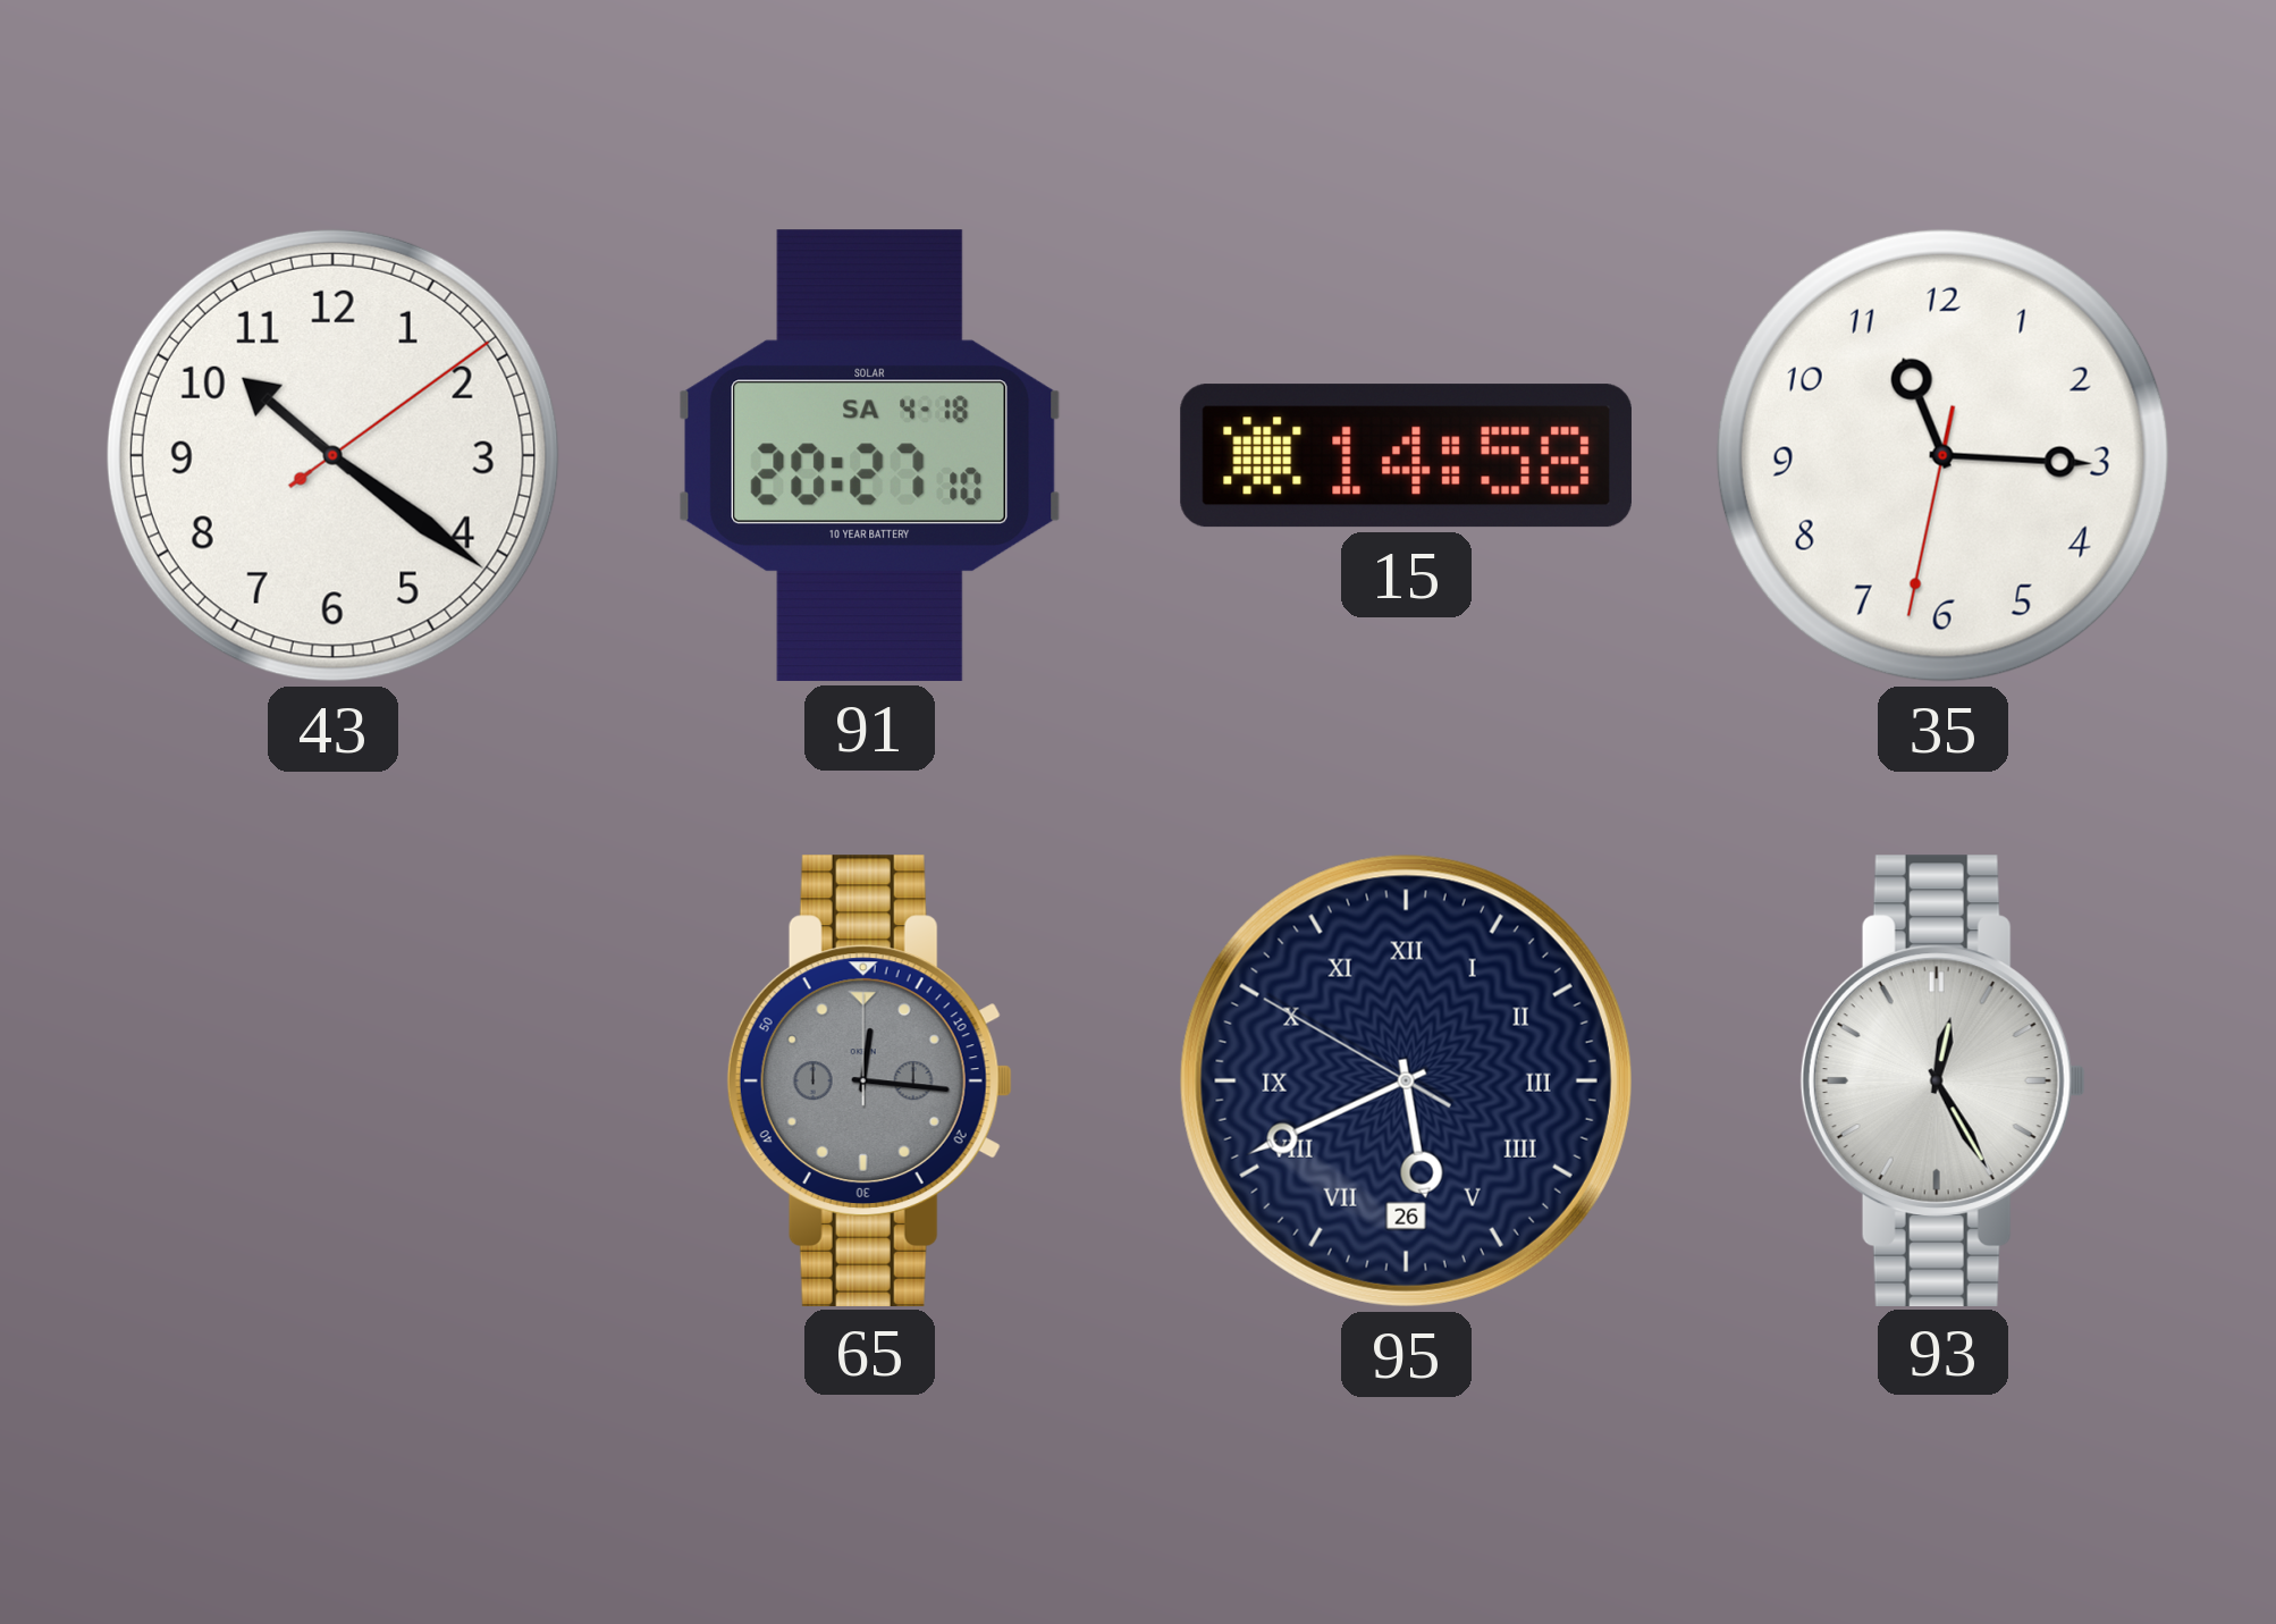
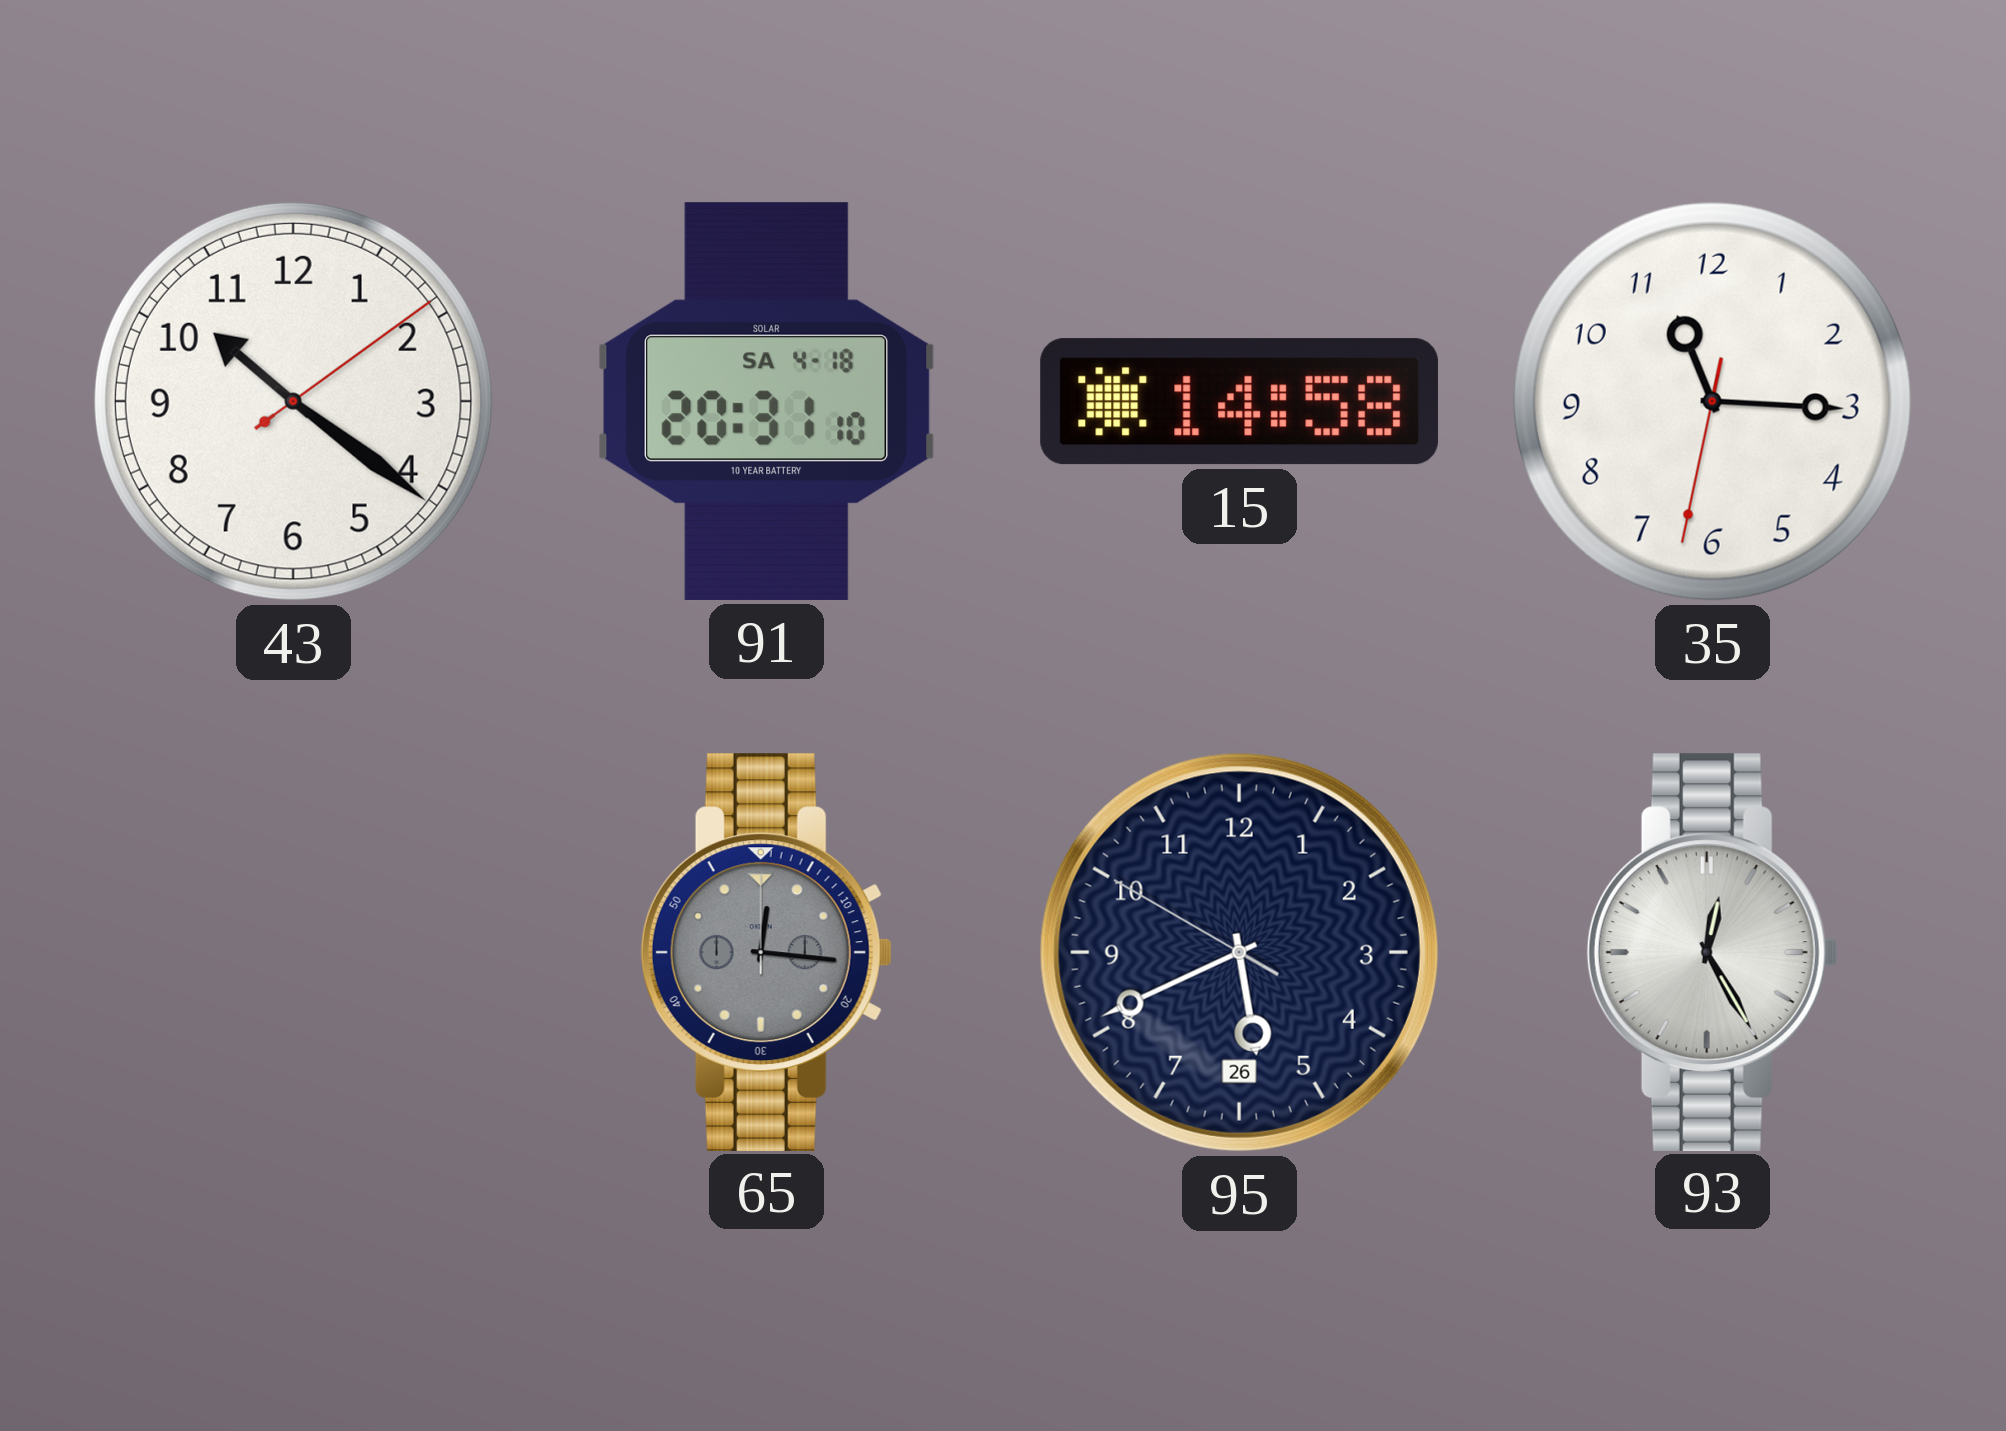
91: 20:27 -> 20:31
95 numerals: Roman -> Arabic
